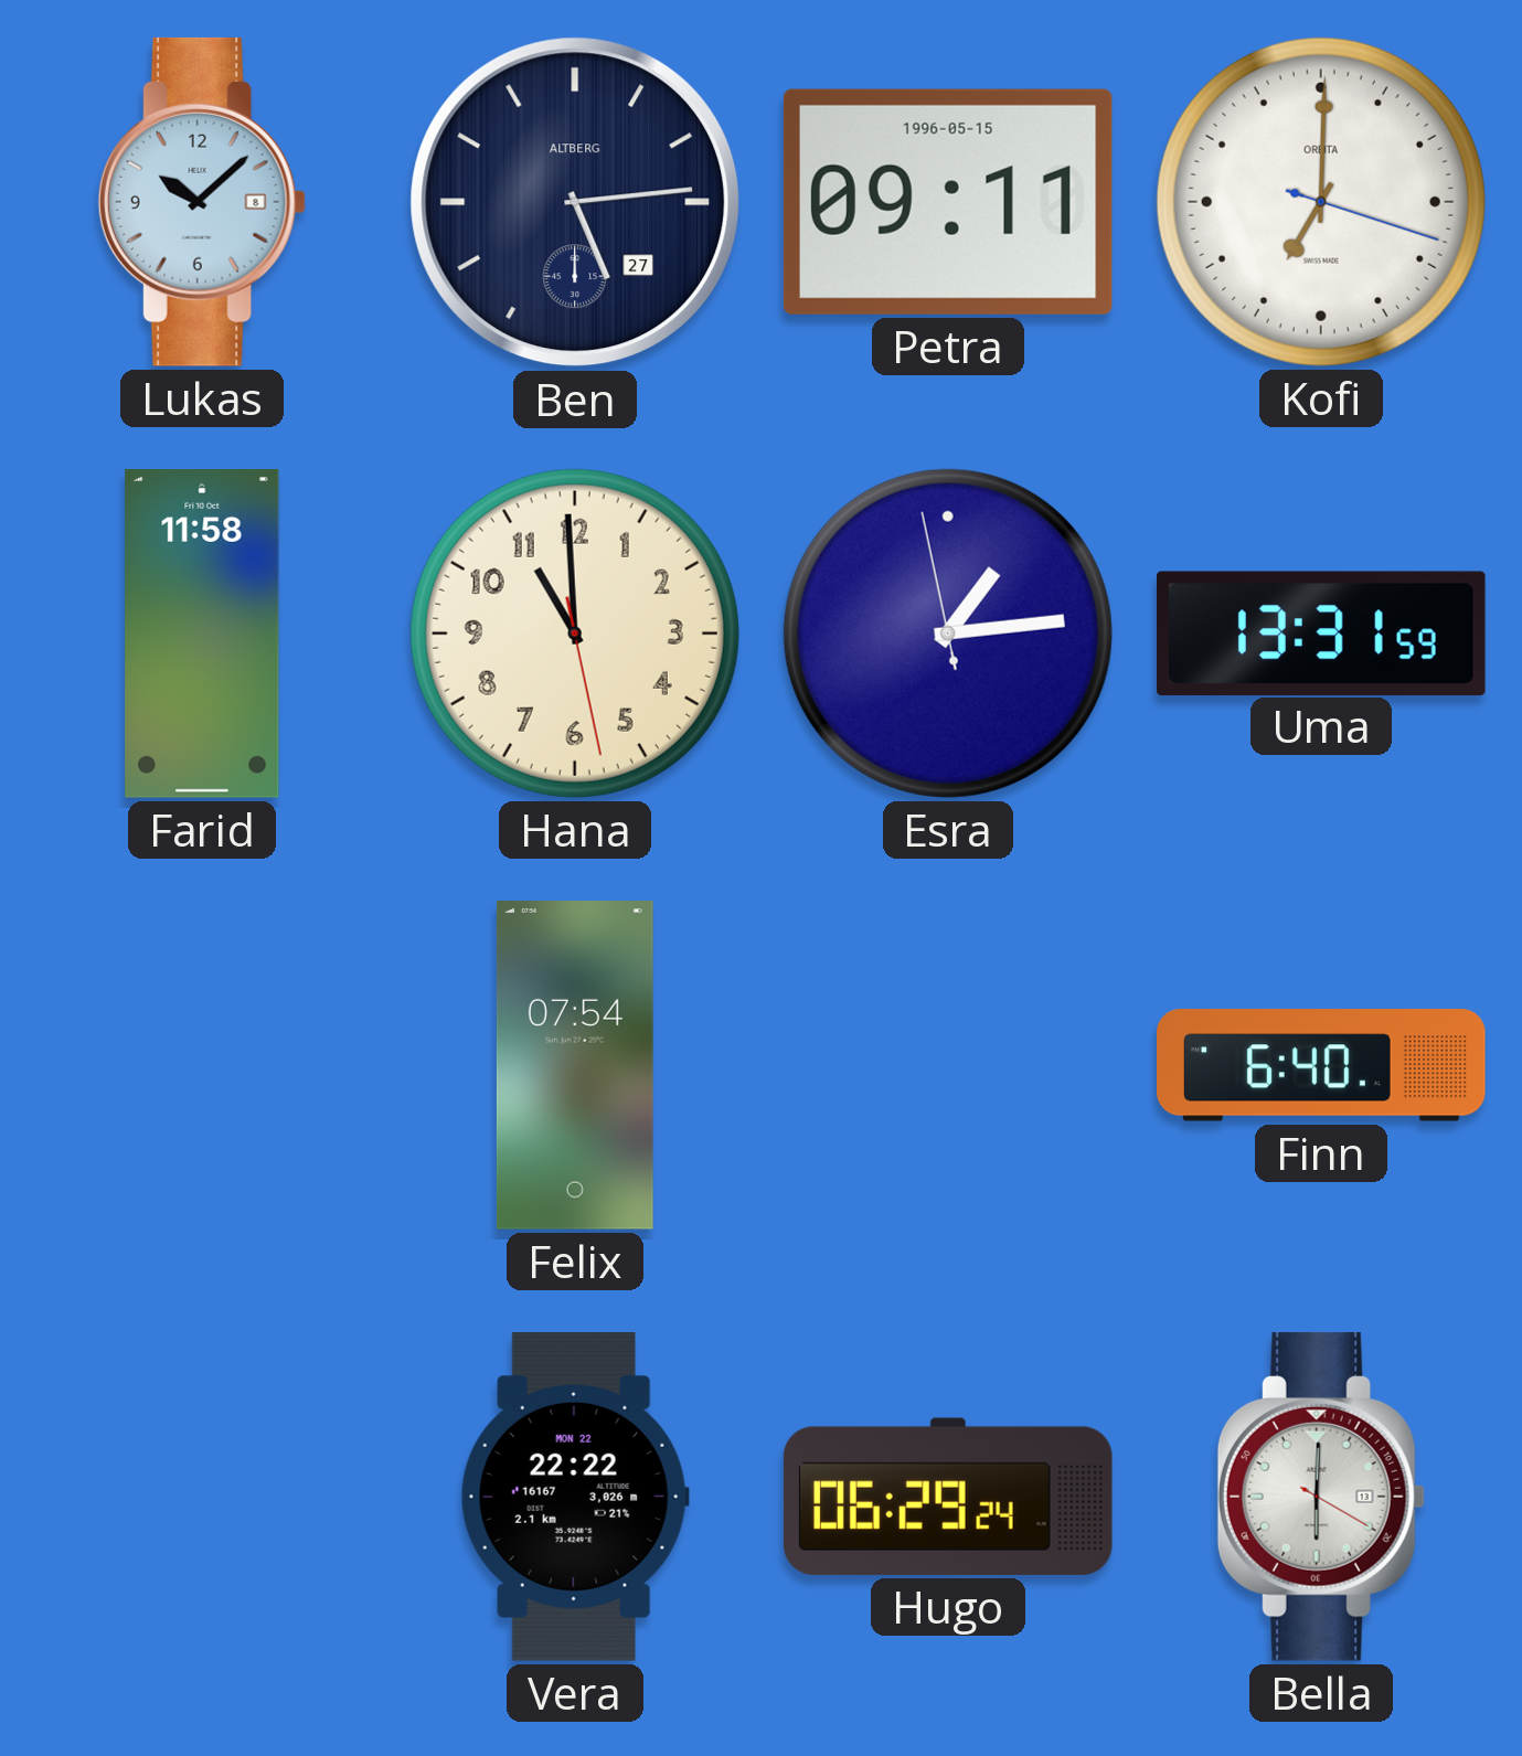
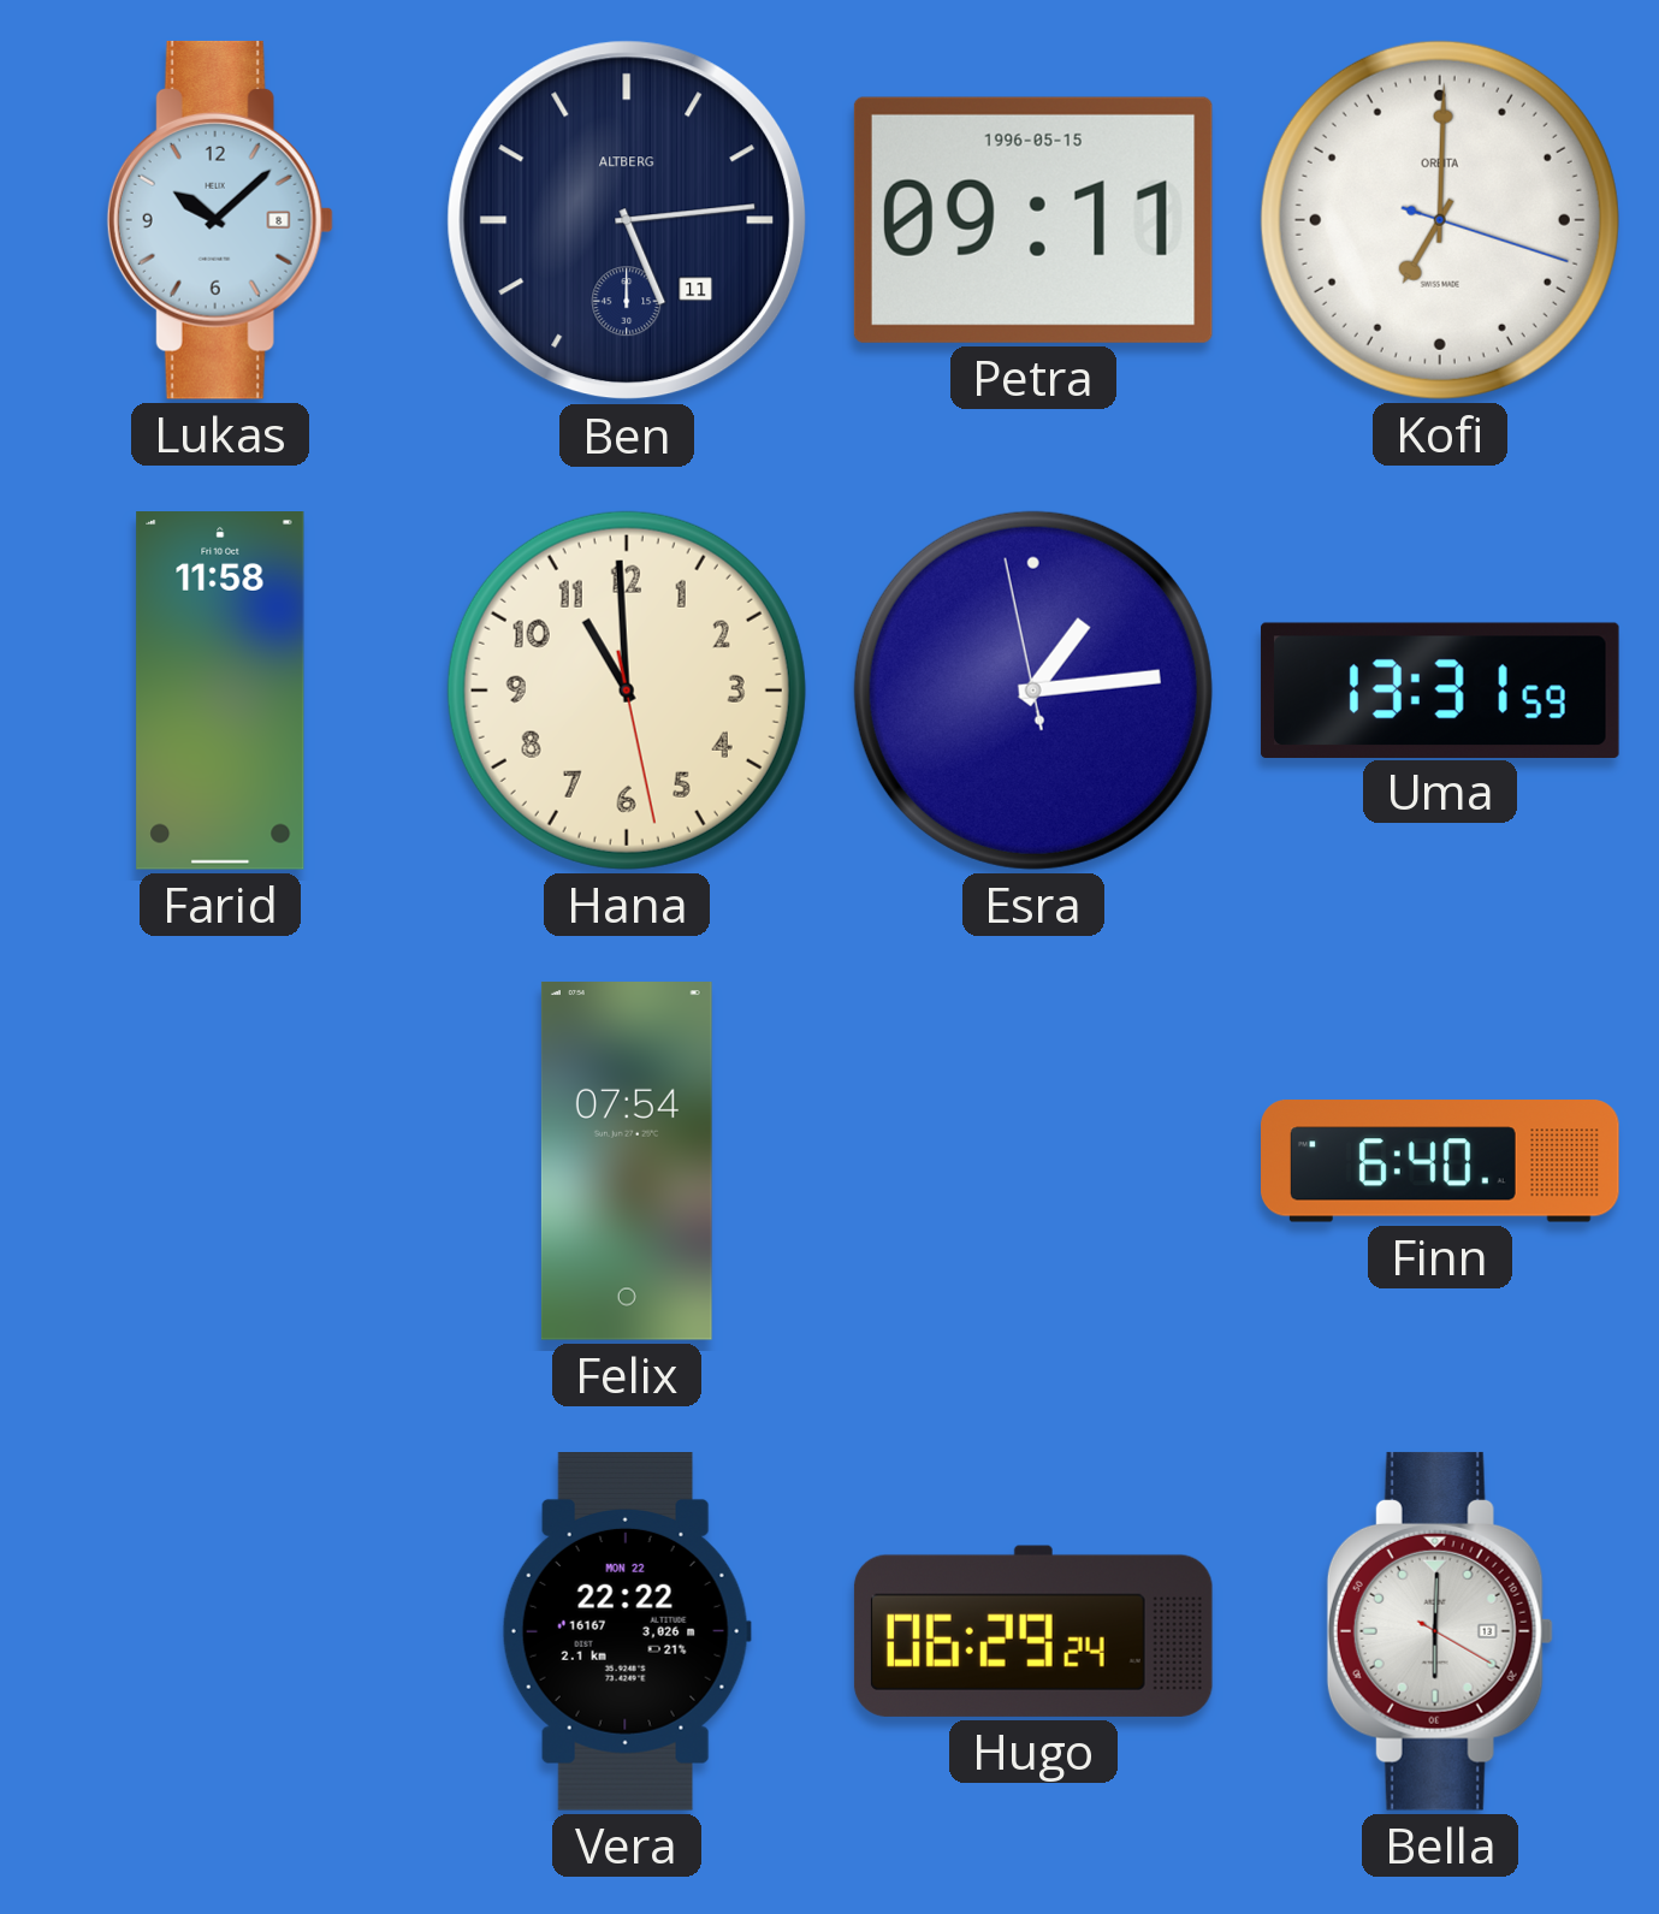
Ben date: 27 -> 11
